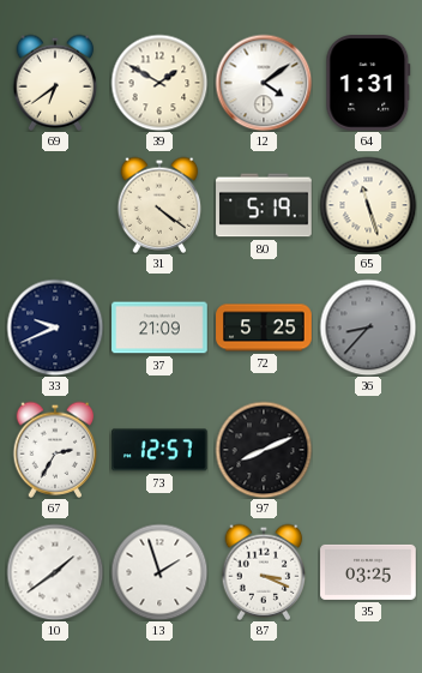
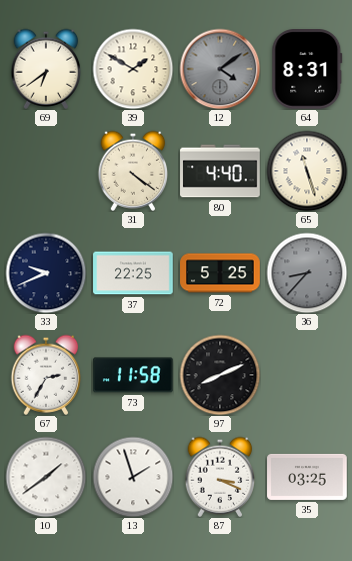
12 dial: white -> grey
64: 1:31 -> 8:31
80: 5:19 -> 4:40
37: 21:09 -> 22:25
73: 12:57 -> 11:58
